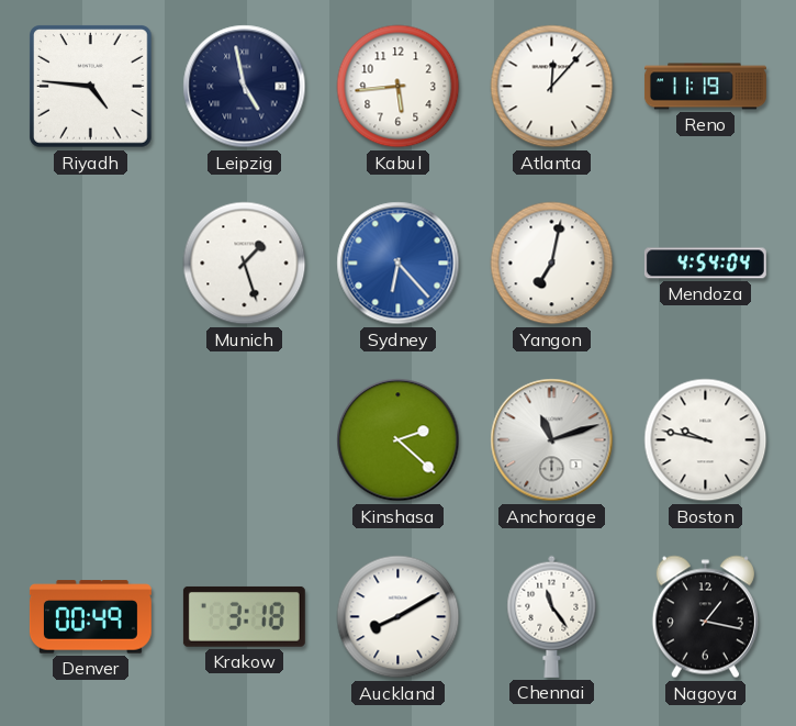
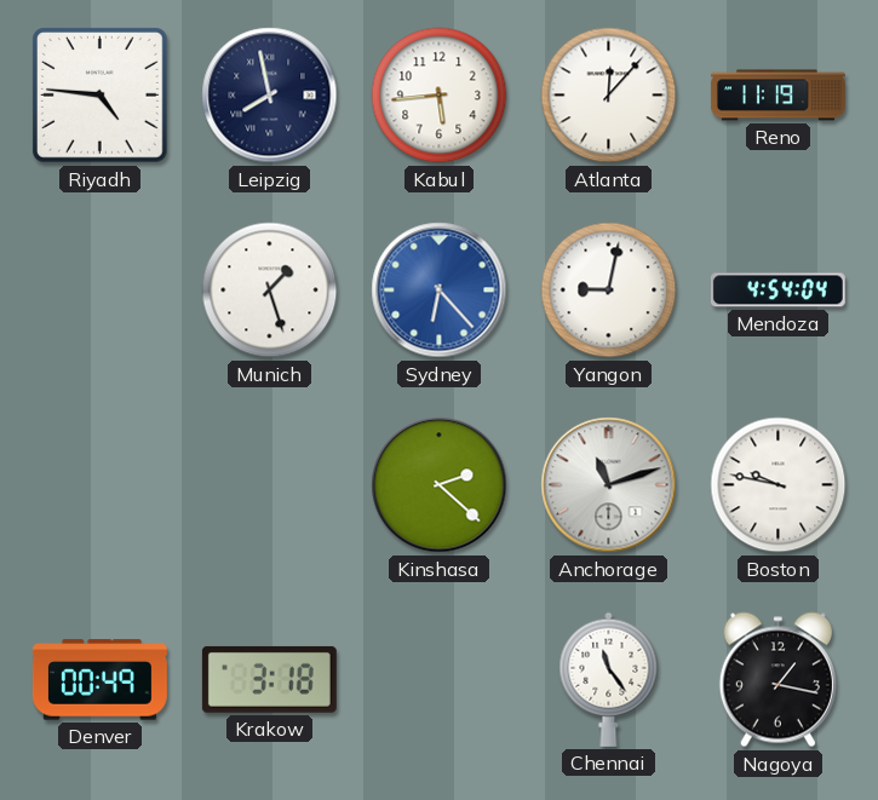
Leipzig: 4:58 -> 7:58
Yangon: 7:02 -> 9:02
Auckland: 8:10 -> none
